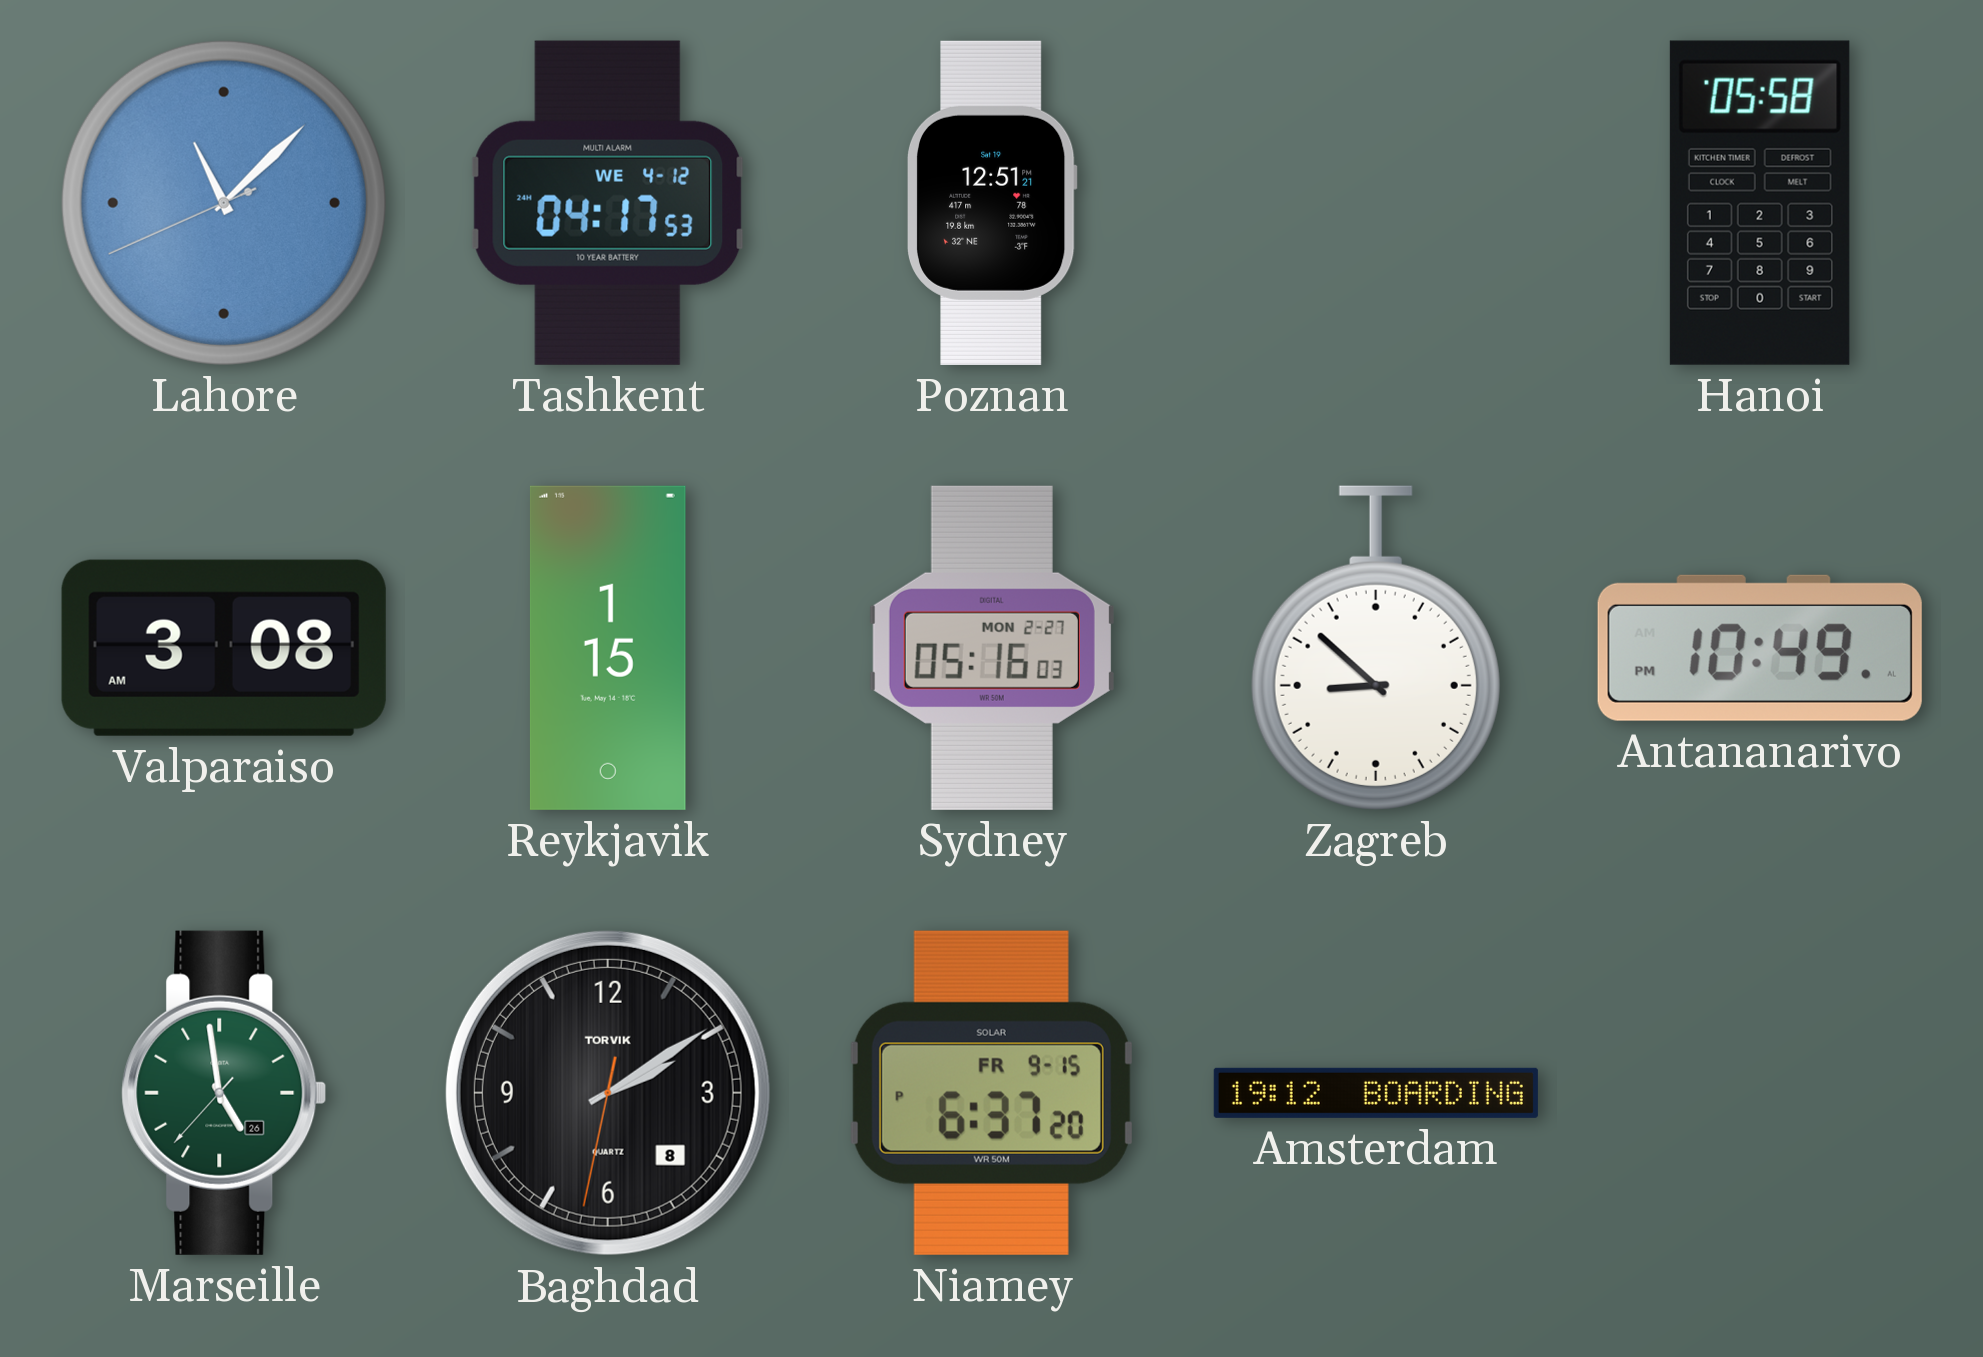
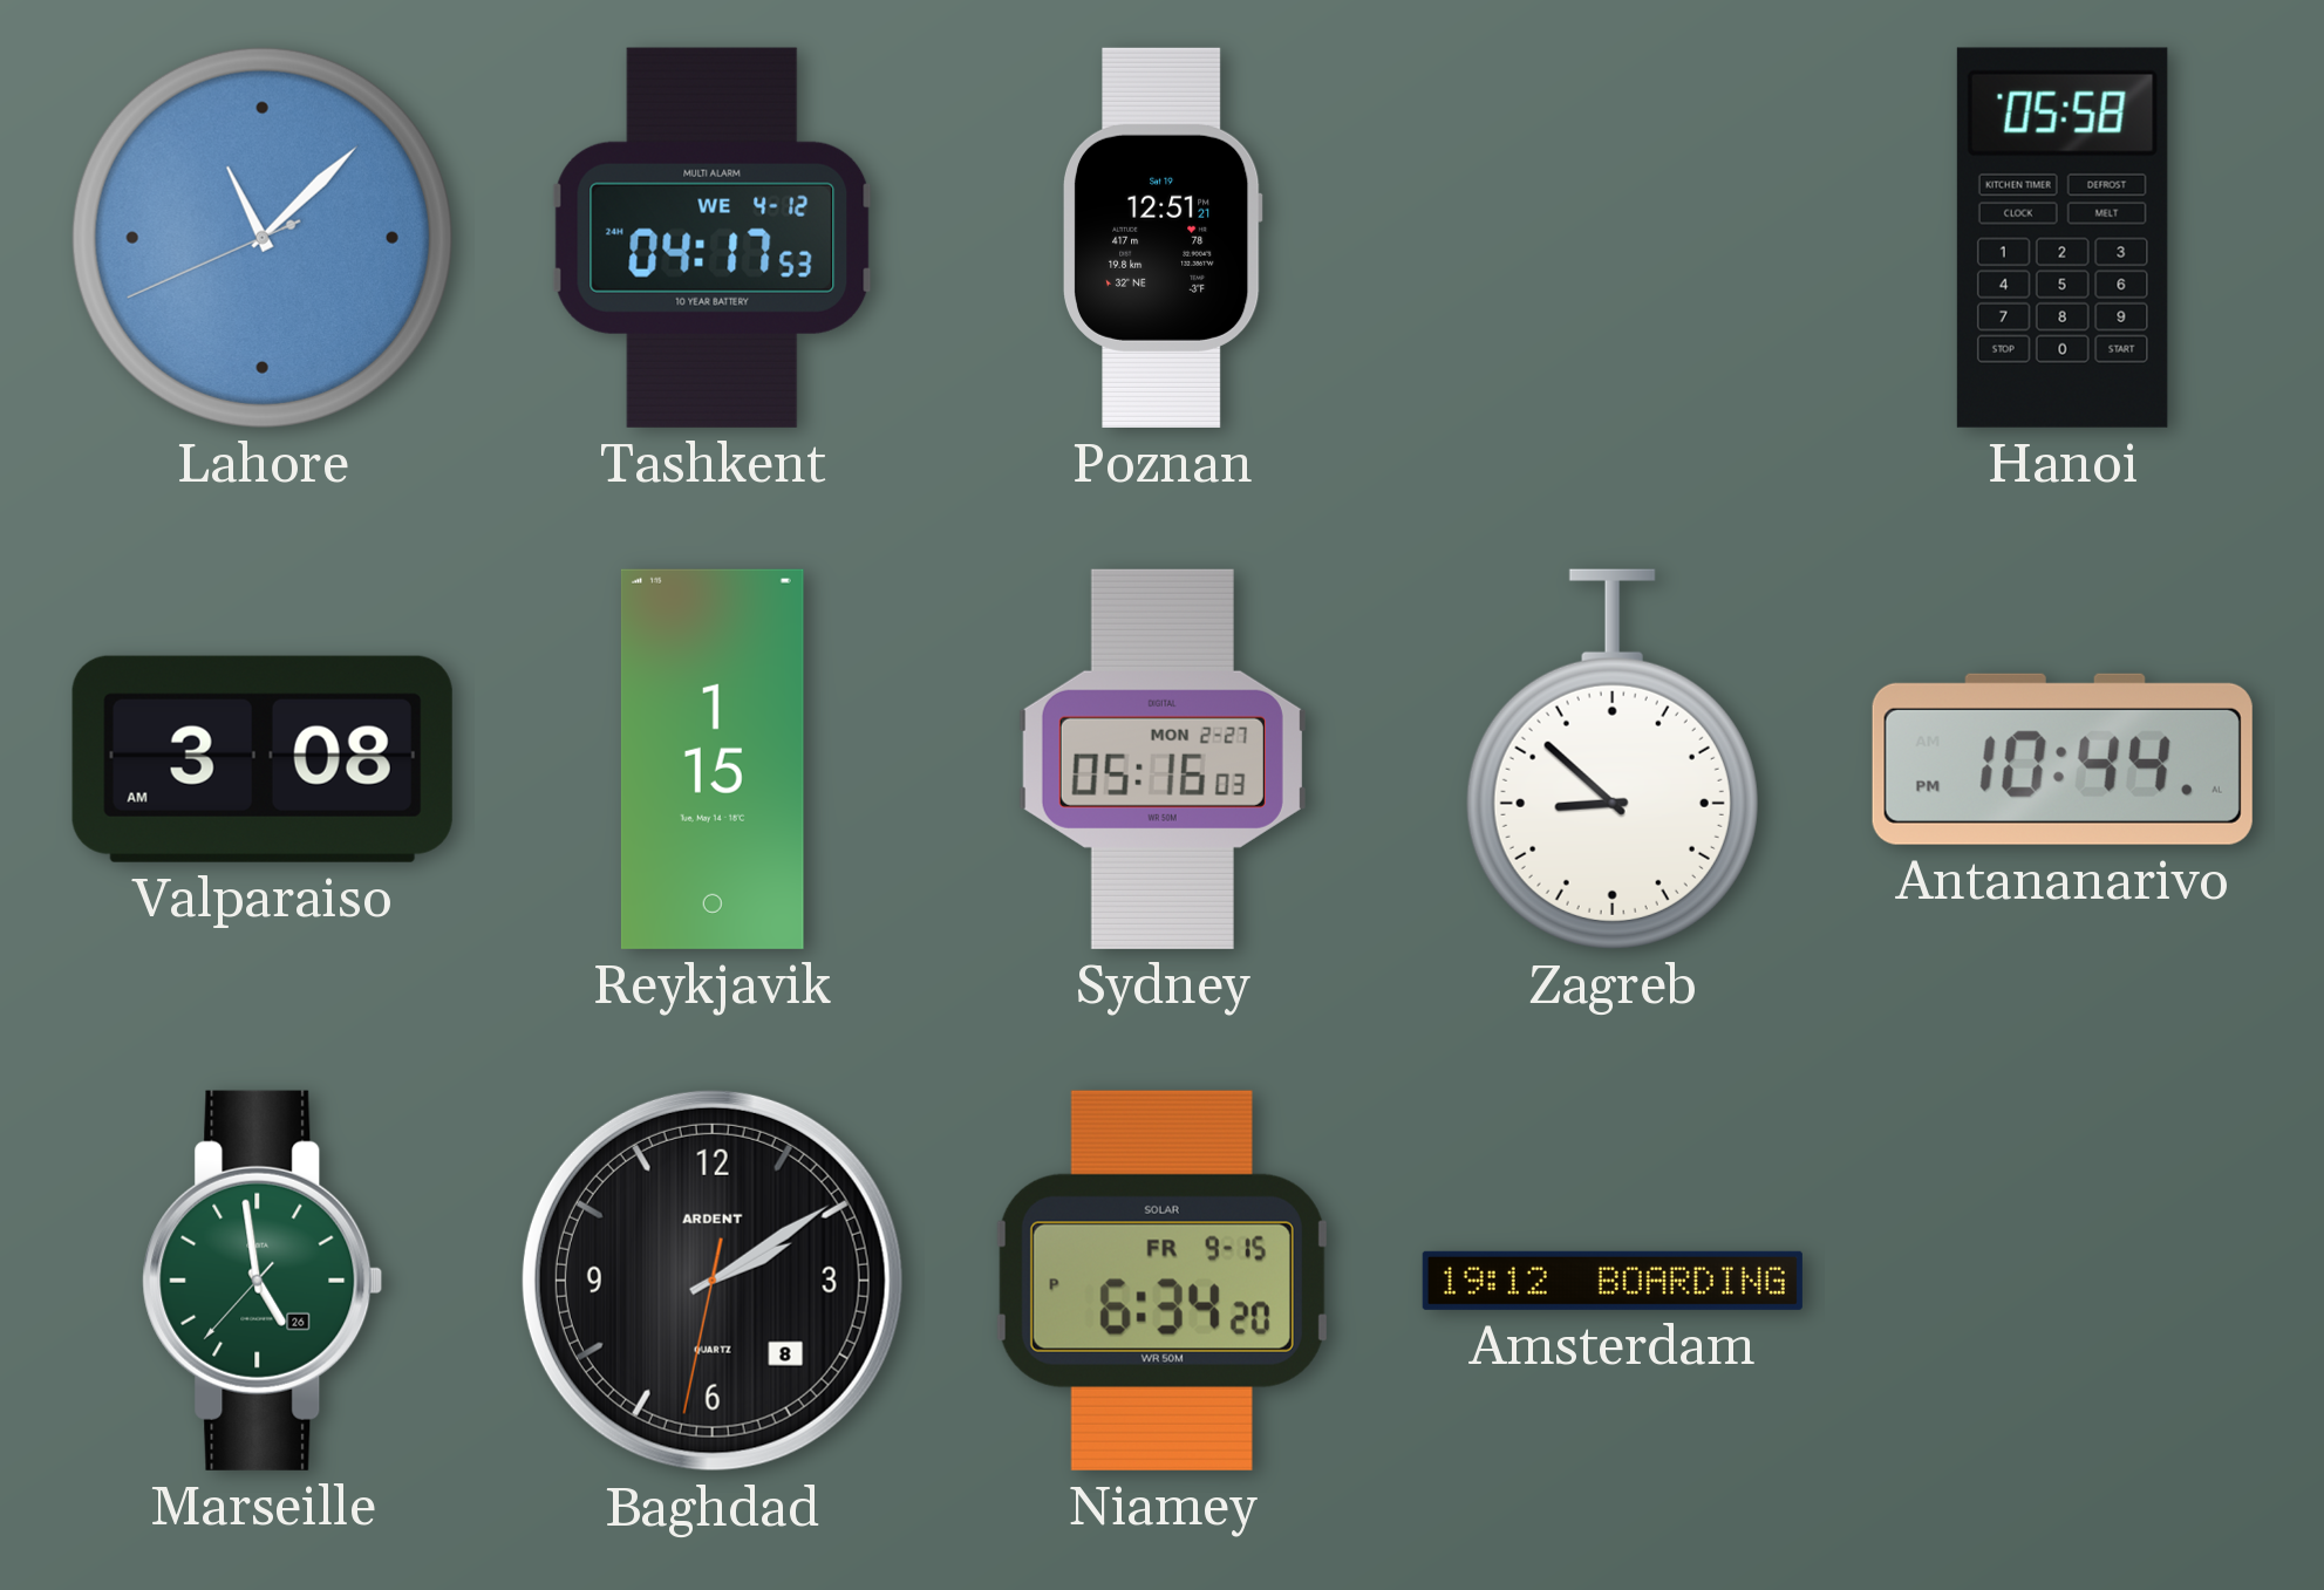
Antananarivo: 10:49 -> 10:44
Baghdad brand: TORVIK -> ARDENT
Niamey: 6:37 -> 6:34
